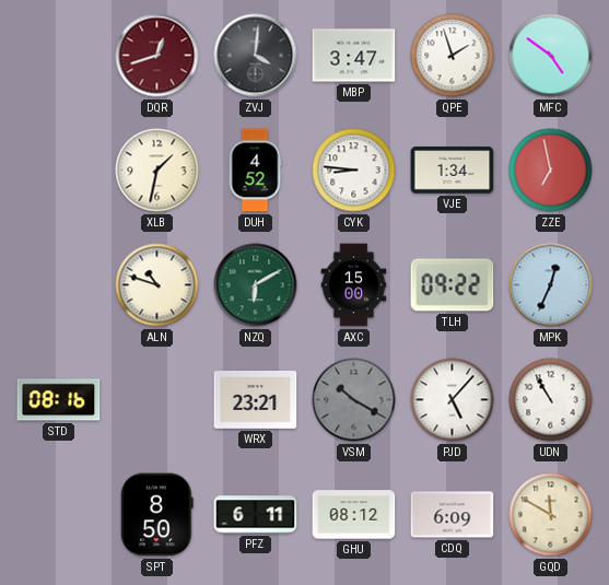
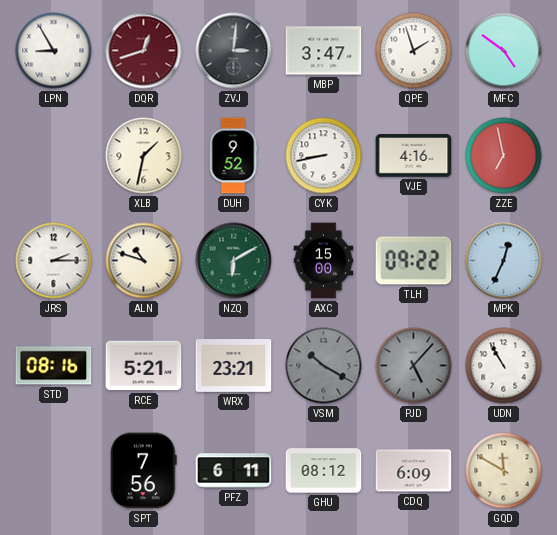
LPN: none -> 8:55
ZVJ: 4:01 -> 3:01
DUH: 4:52 -> 9:52
CYK: 8:46 -> 8:43
VJE: 1:34 -> 4:16
JRS: none -> 2:15
RCE: none -> 5:21
PJD dial: white -> grey
SPT: 8:50 -> 7:56
